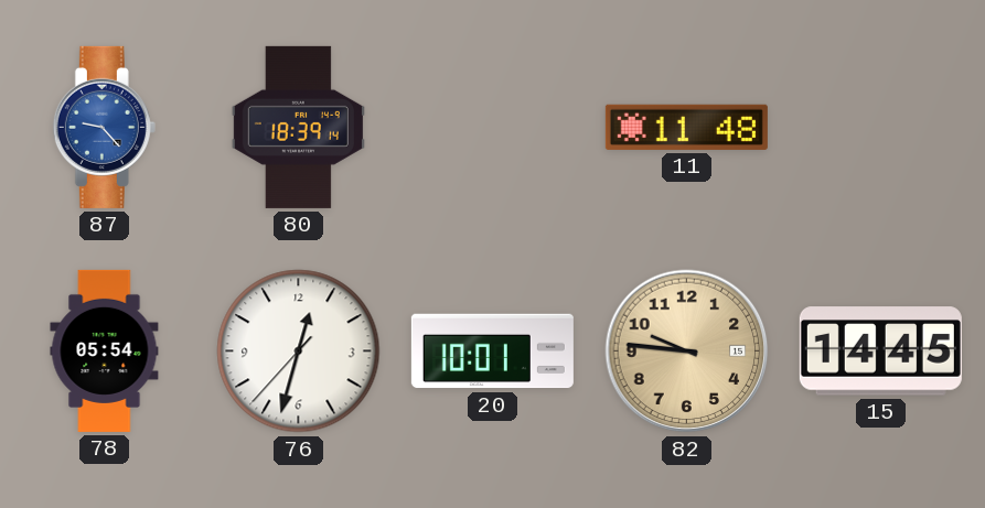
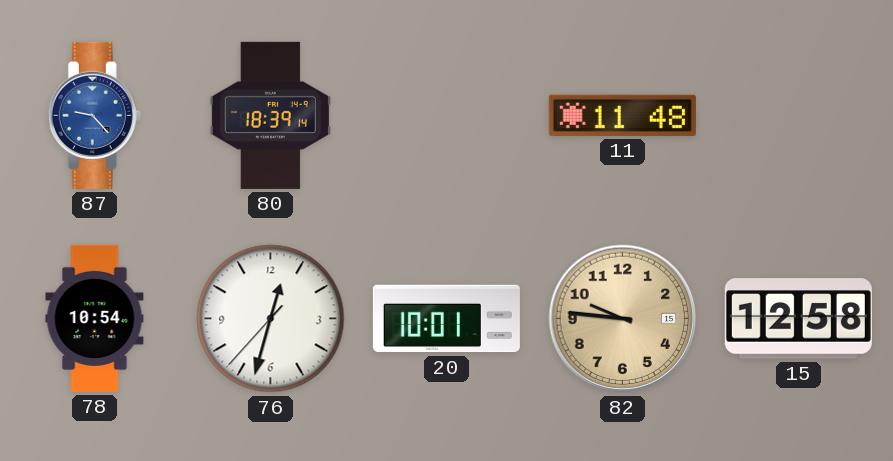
78: 05:54 -> 10:54
15: 14:45 -> 12:58
